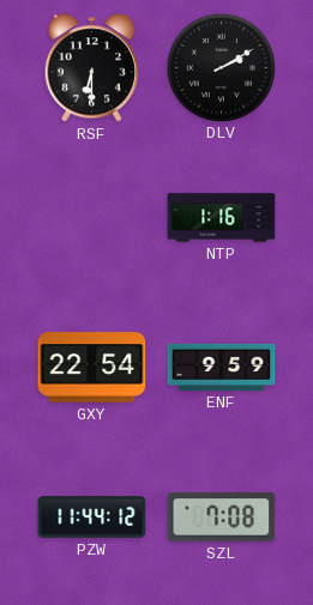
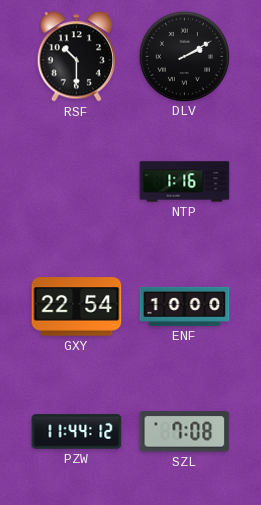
RSF: 6:30 -> 10:30
ENF: 9:59 -> 10:00
